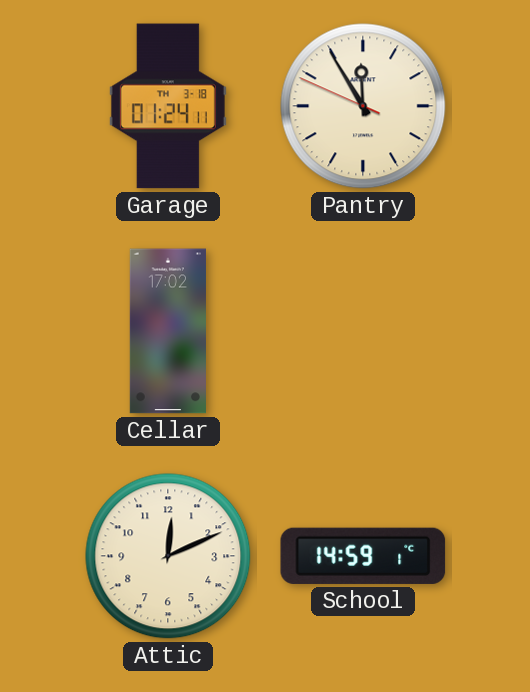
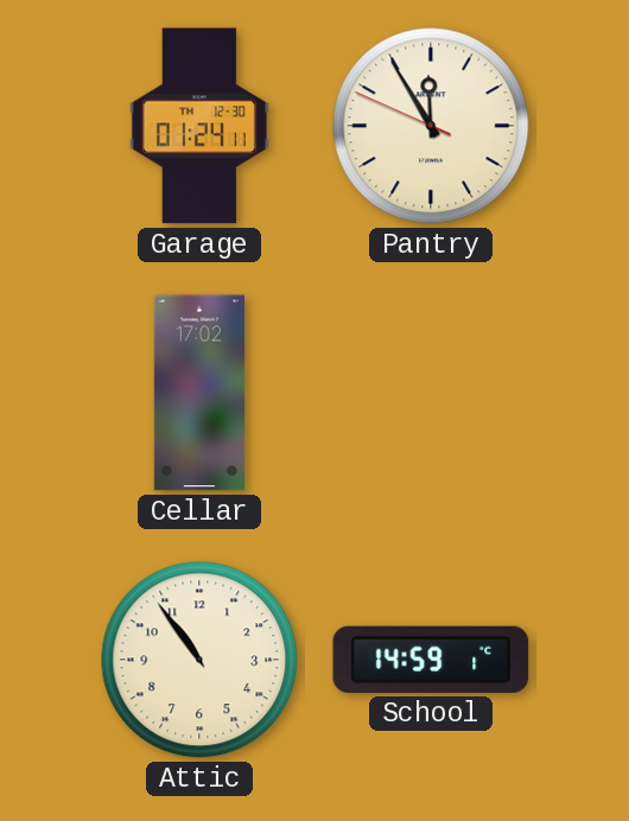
Garage date: TH 3-18 -> TH 12-30
Attic: 12:11 -> 10:54
